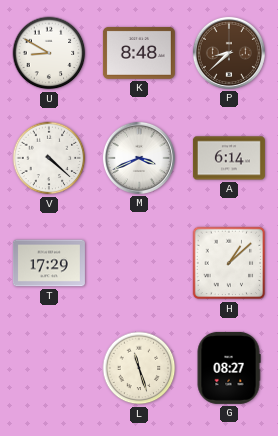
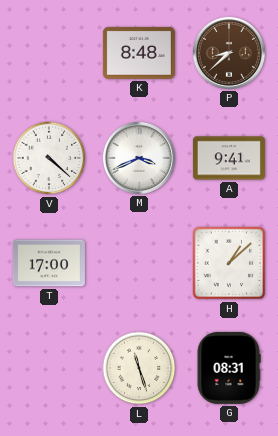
U: 8:50 -> none
A: 6:14 -> 9:41
T: 17:29 -> 17:00
G: 08:27 -> 08:31
